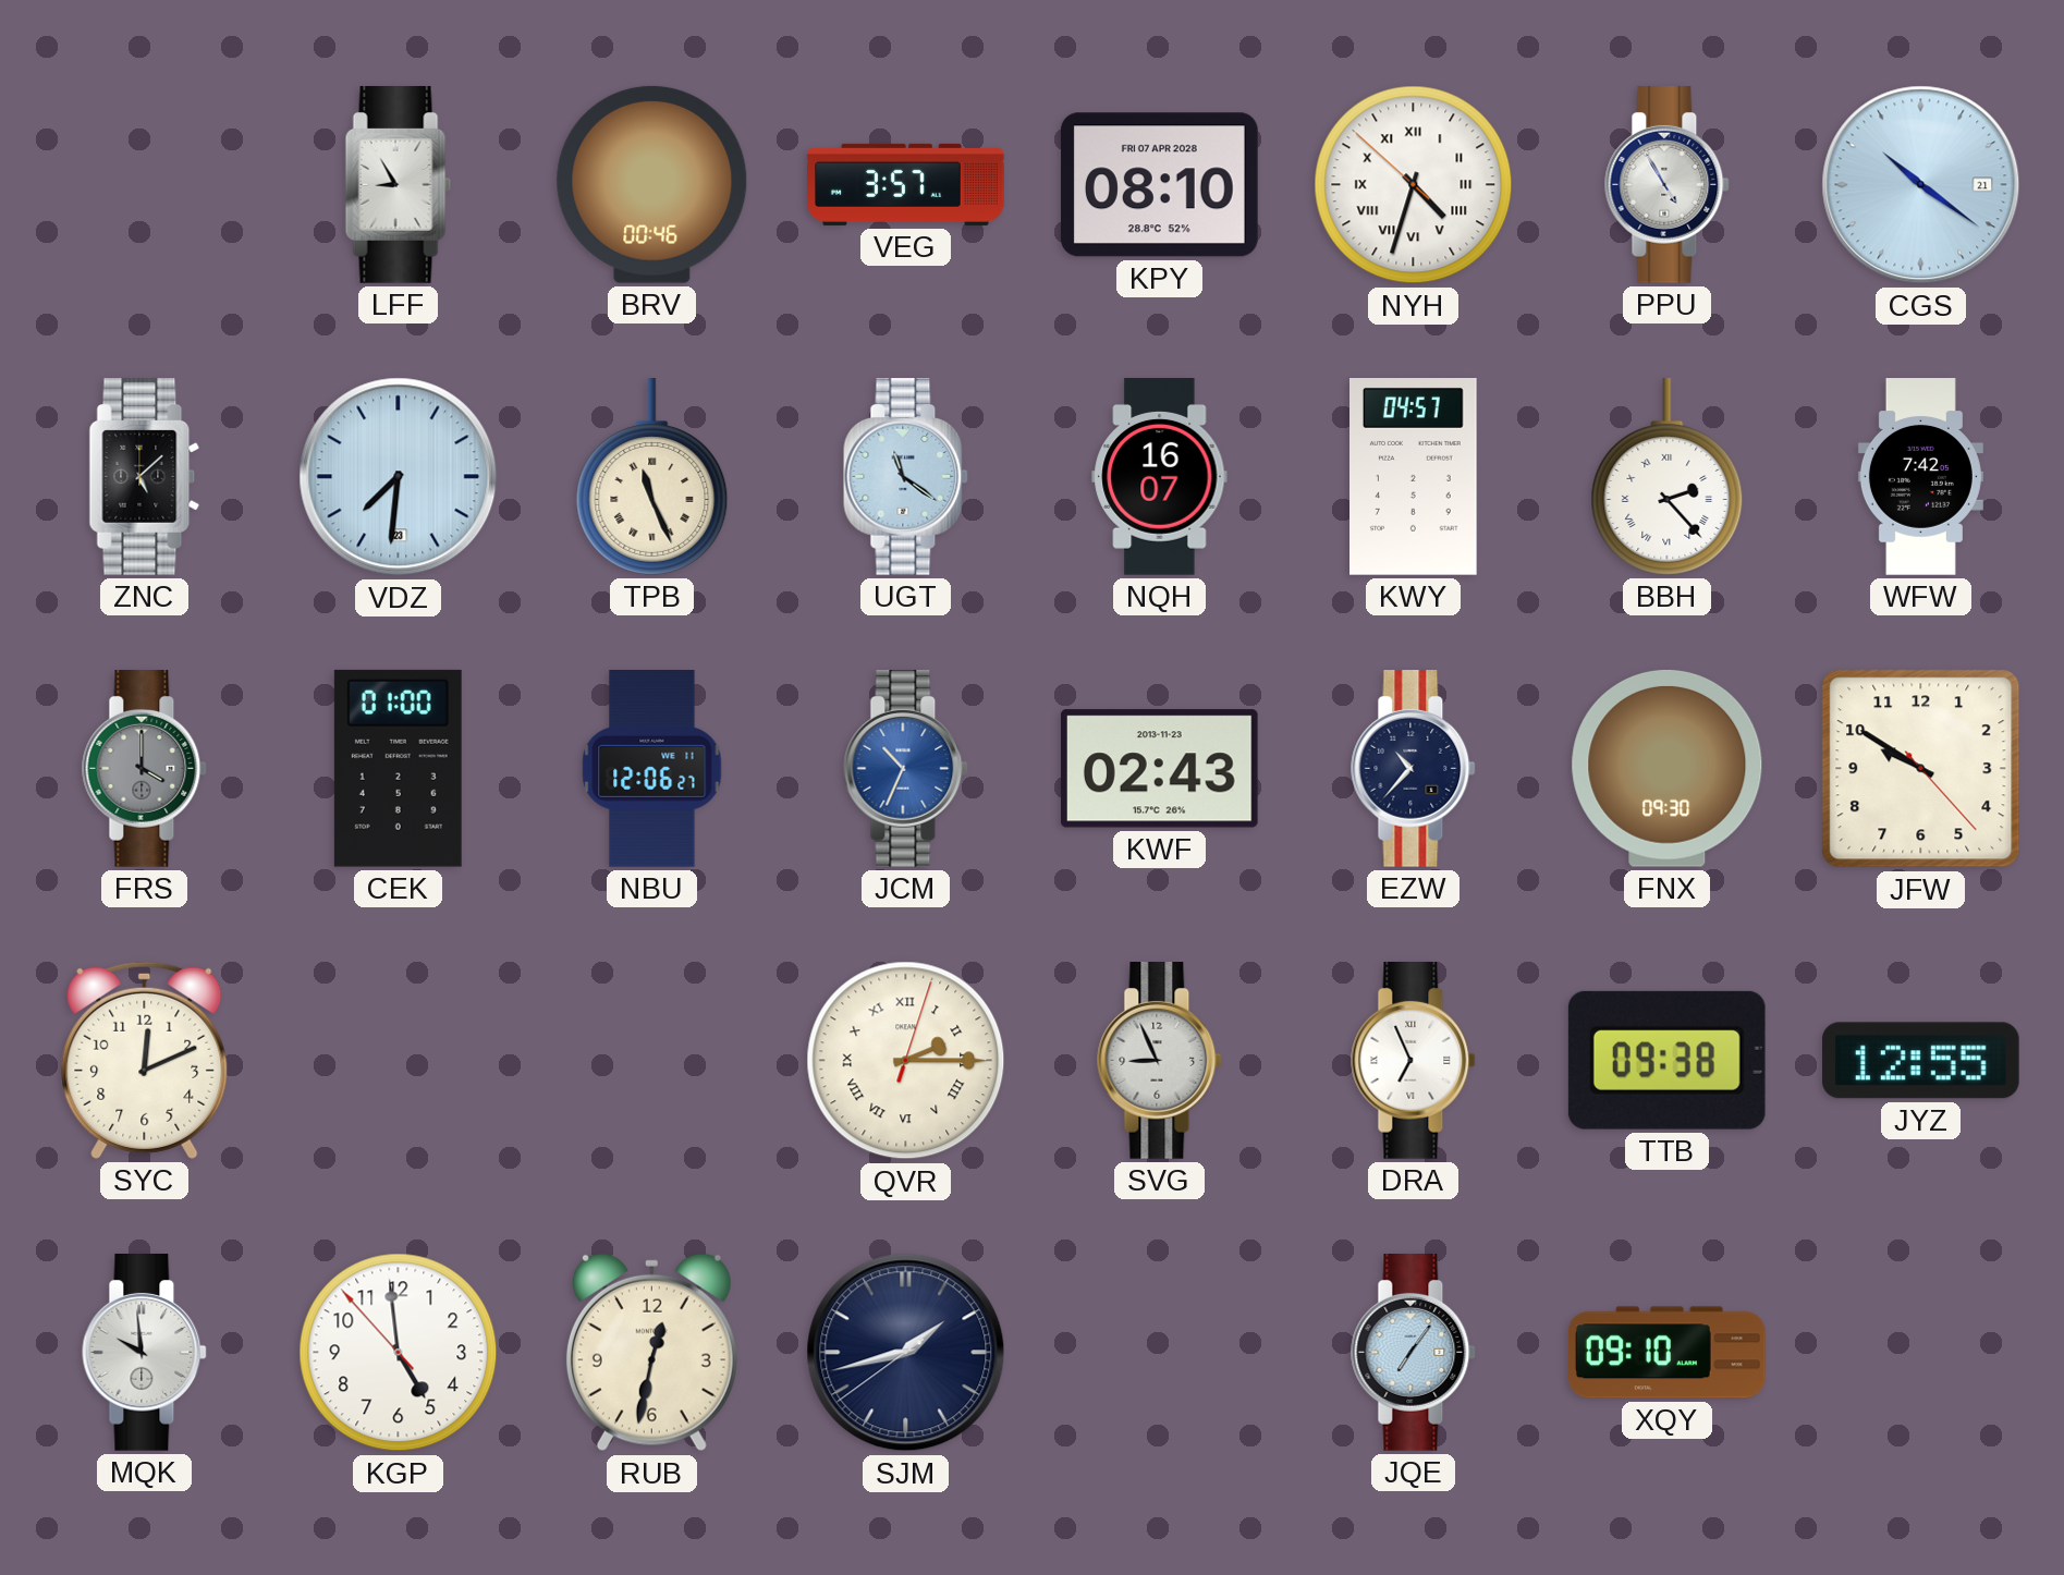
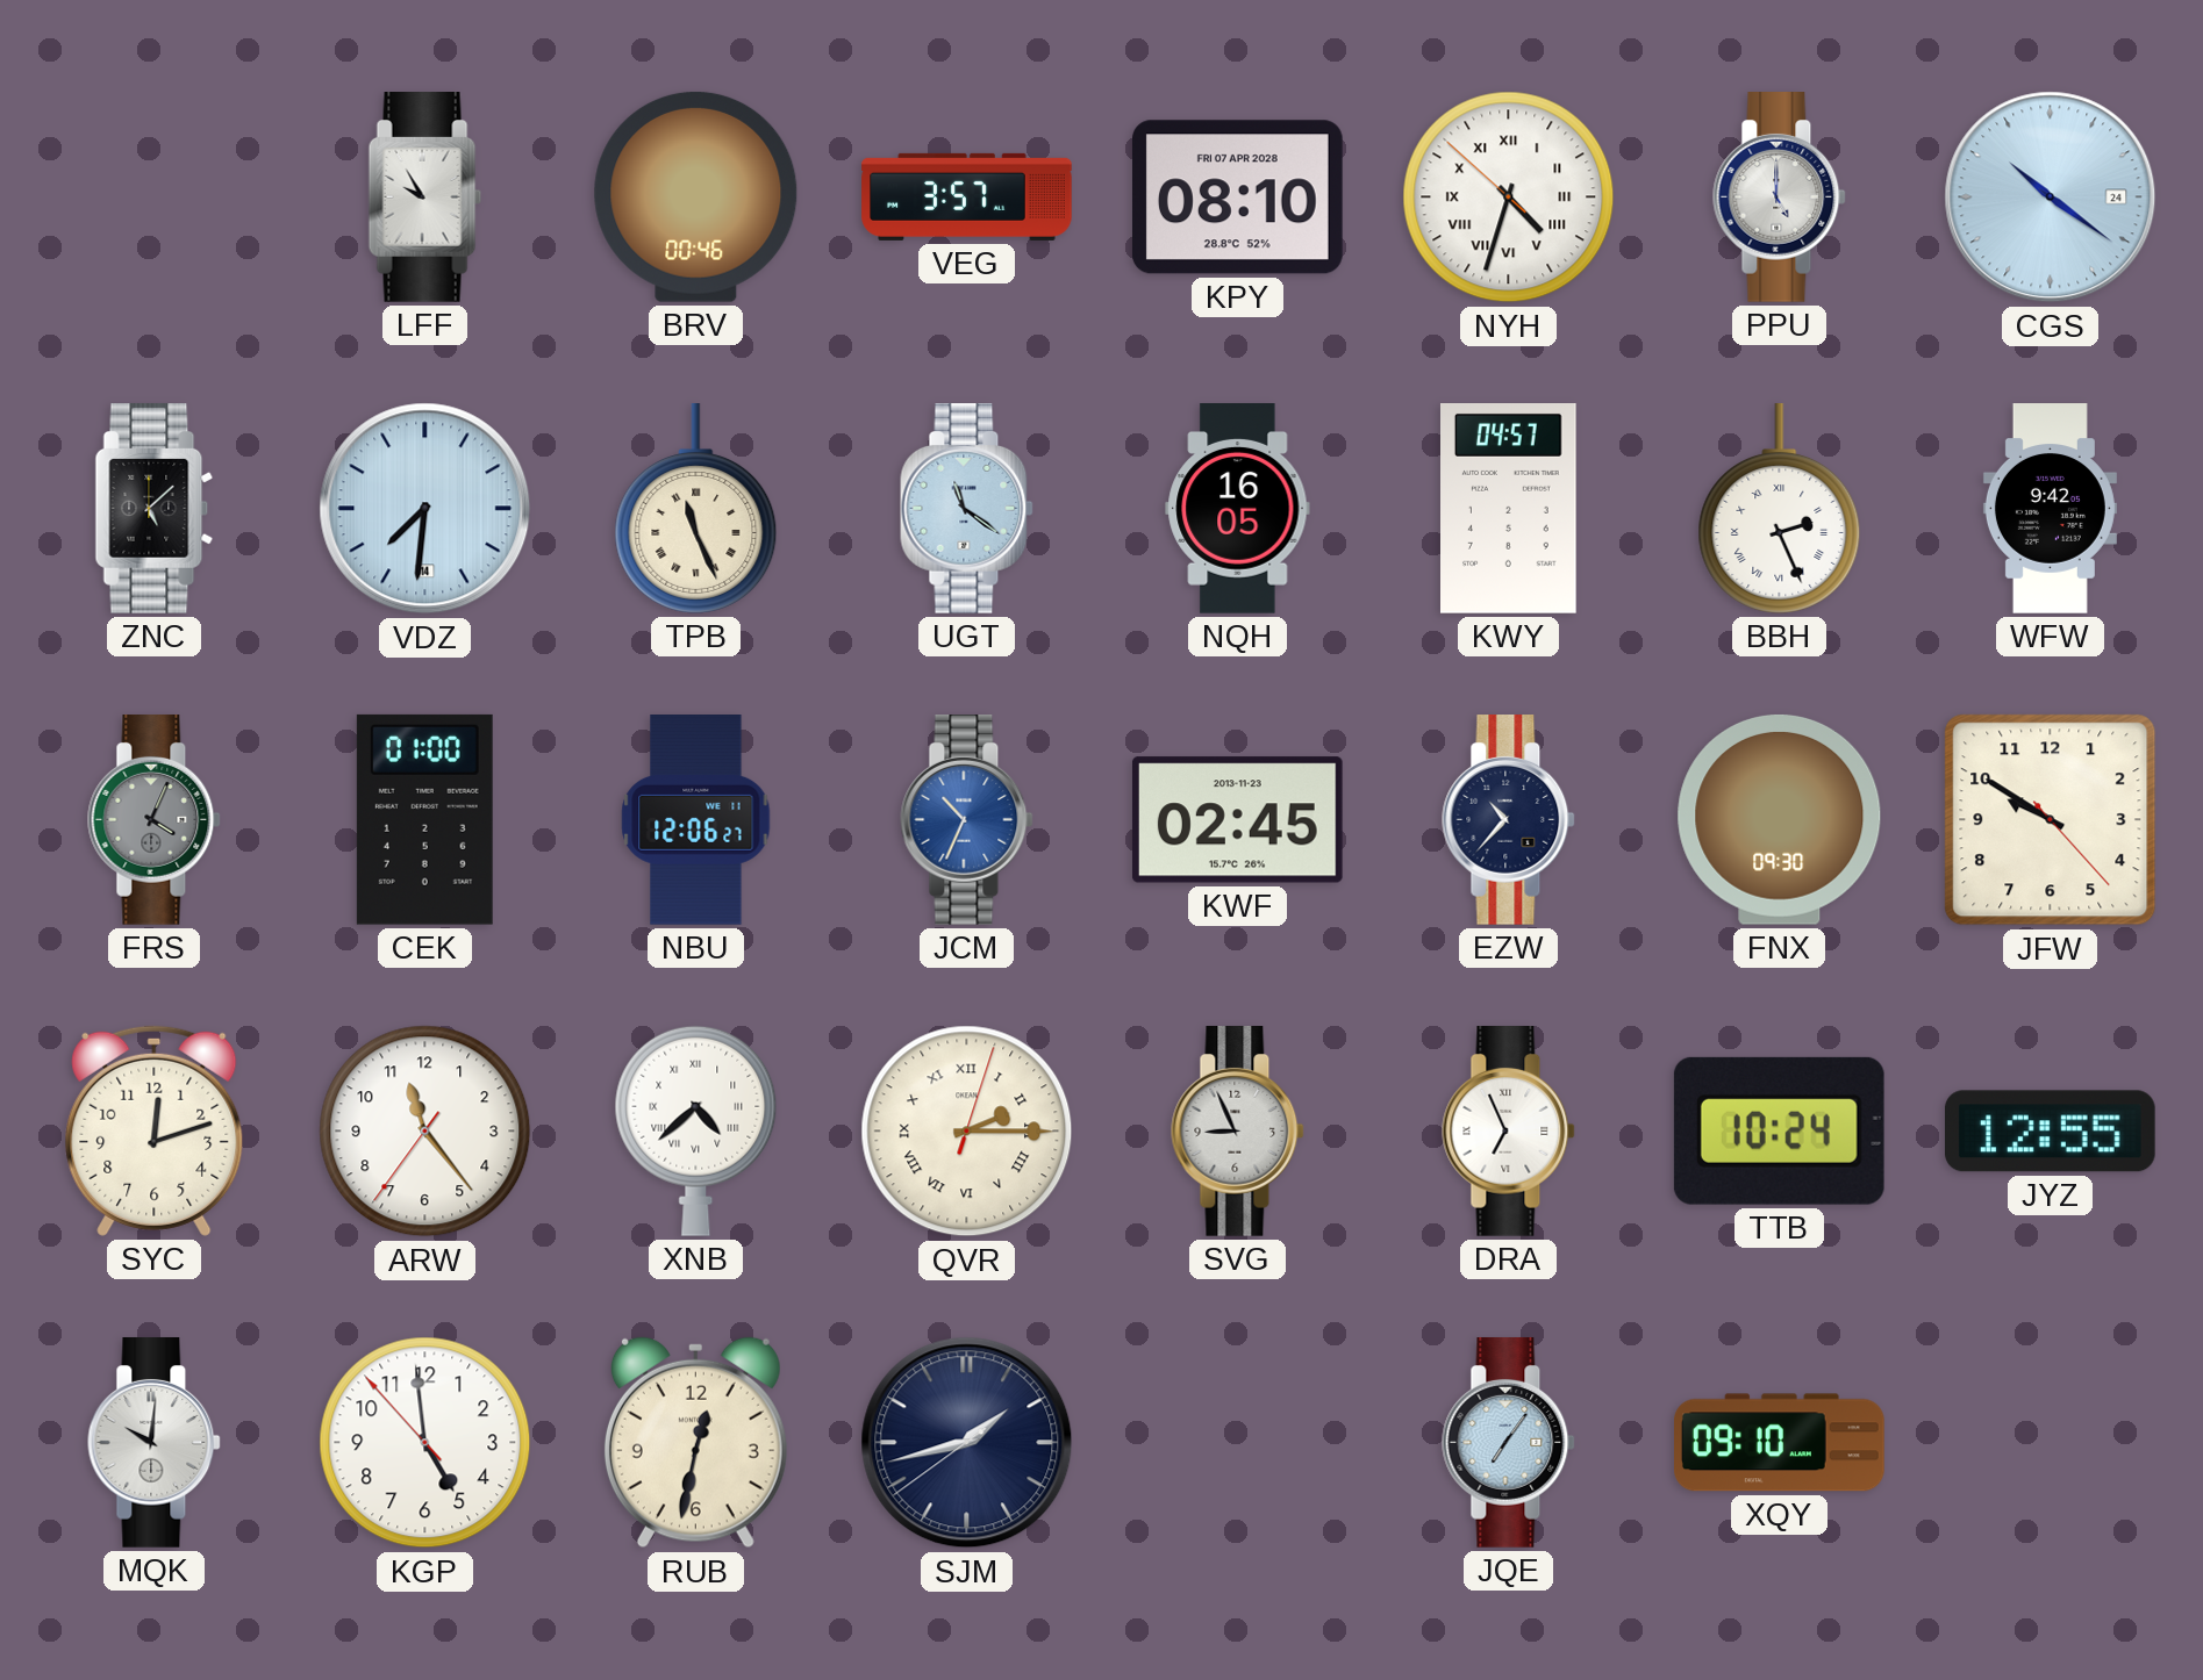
LFF: 8:55 -> 9:55
PPU: 4:55 -> 5:00
CGS date: 21 -> 24
VDZ date: 23 -> 14
NQH: 16:07 -> 16:05
BBH: 2:23 -> 2:26
WFW: 7:42 -> 9:42
FRS: 4:00 -> 4:04
KWF: 02:43 -> 02:45
SYC: 12:11 -> 12:12
ARW: none -> 11:23
XNB: none -> 4:38
TTB: 09:38 -> 10:24
MQK: 9:59 -> 10:01
